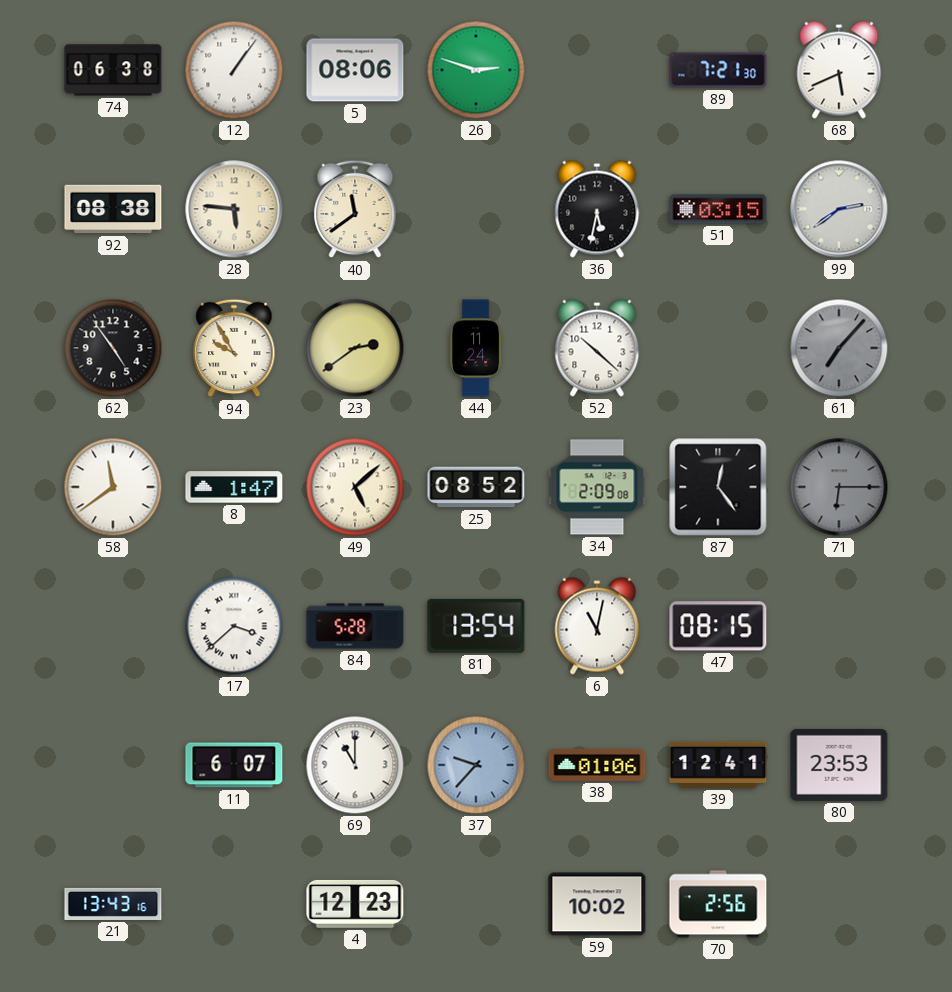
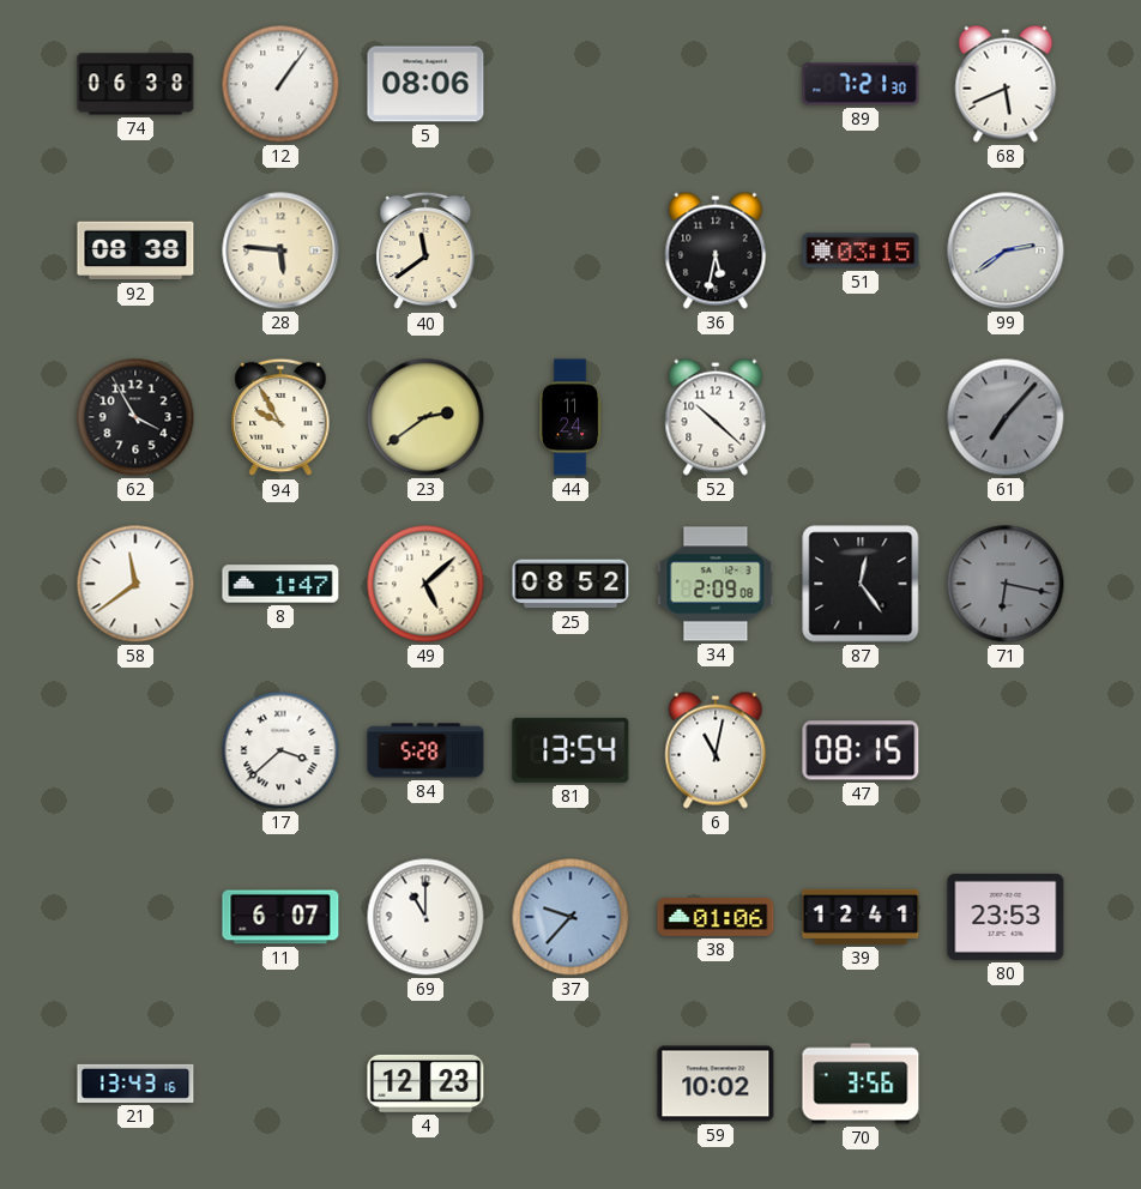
26: 2:48 -> none
62: 4:54 -> 3:55
71: 6:15 -> 6:17
70: 2:56 -> 3:56
